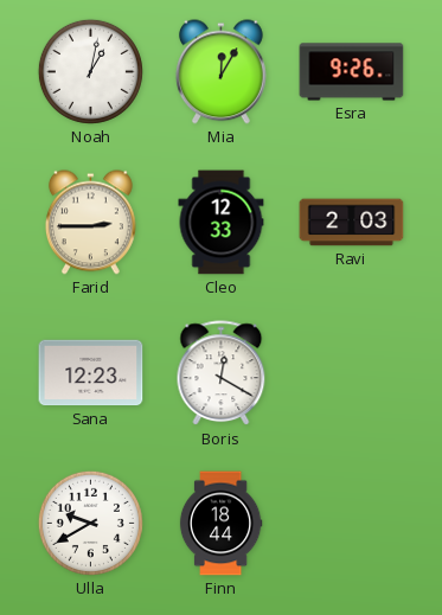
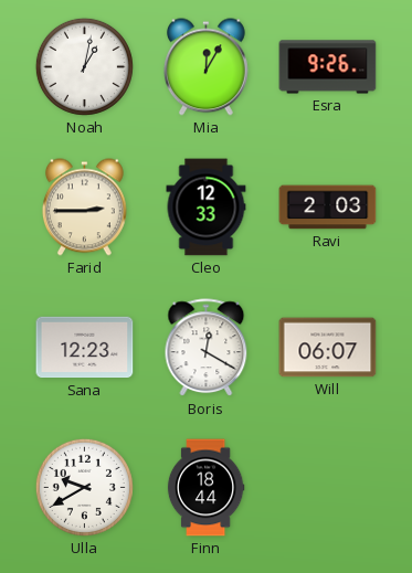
Will: none -> 06:07
